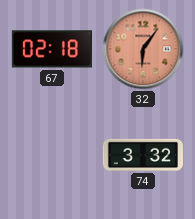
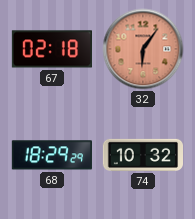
68: none -> 18:29
74: 3:32 -> 10:32
